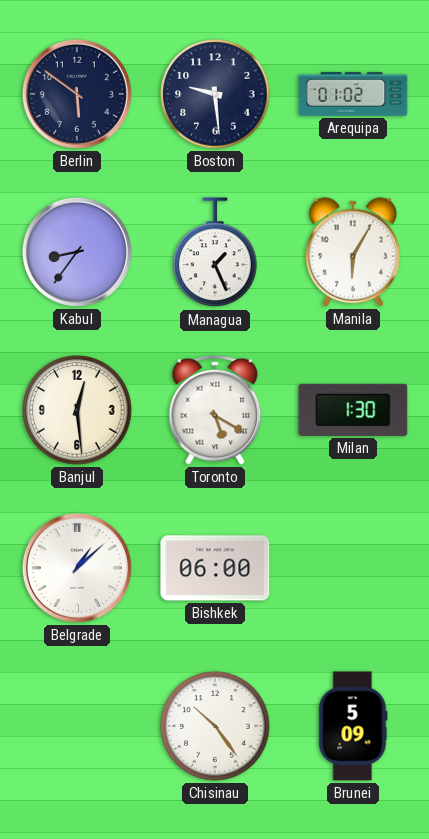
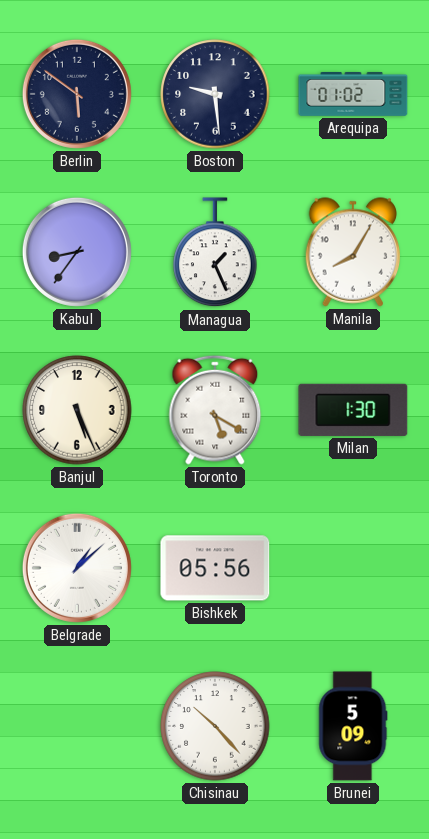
Manila: 6:05 -> 8:05
Banjul: 12:29 -> 5:26
Bishkek: 06:00 -> 05:56
Chisinau: 10:24 -> 10:23
